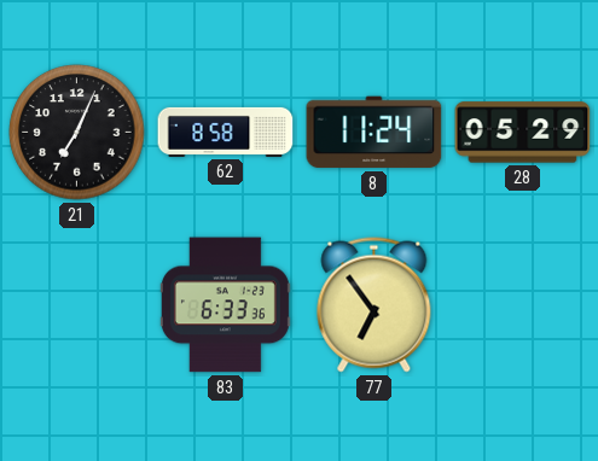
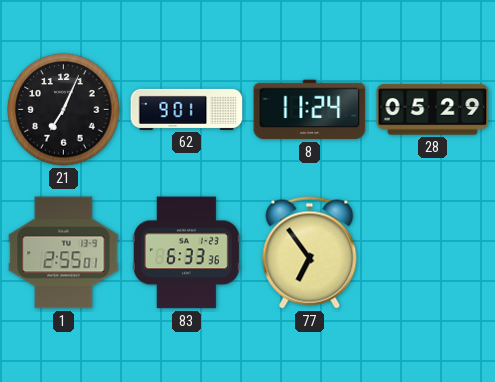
62: 8:58 -> 9:01
1: none -> 2:55
